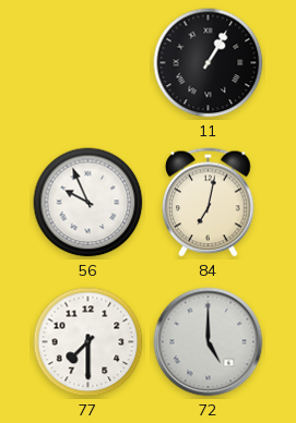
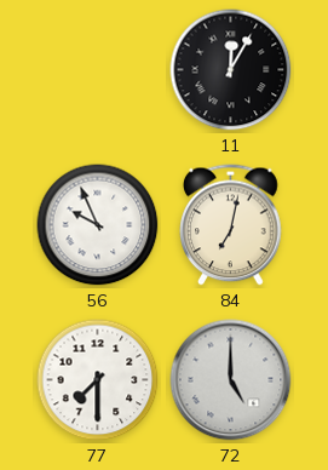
11: 1:05 -> 12:05
